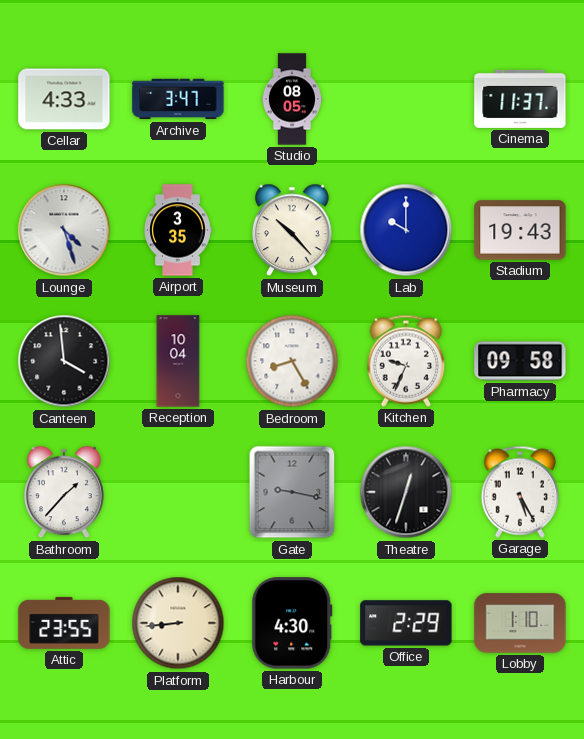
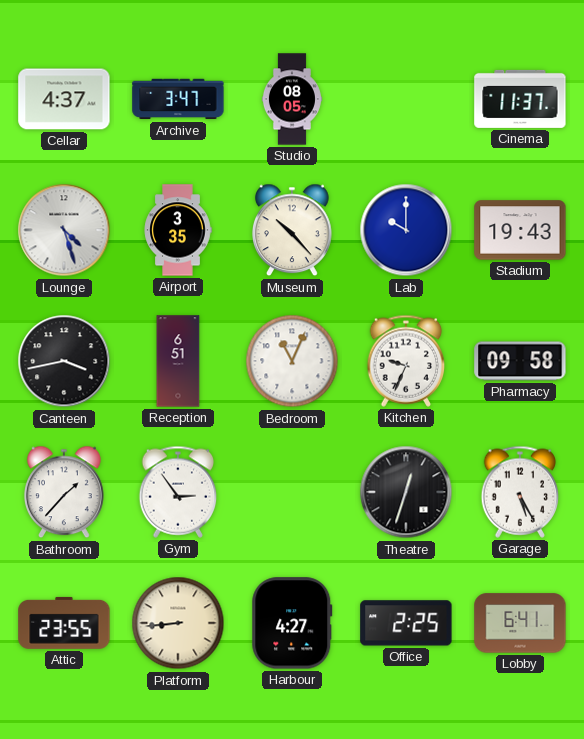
Cellar: 4:33 -> 4:37
Canteen: 3:59 -> 3:43
Reception: 10:04 -> 6:51
Bedroom: 8:25 -> 11:04
Gym: none -> 2:54
Gate: 9:17 -> none
Harbour: 4:30 -> 4:27
Office: 2:29 -> 2:25
Lobby: 1:10 -> 6:41
